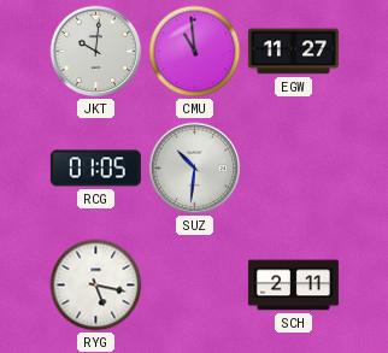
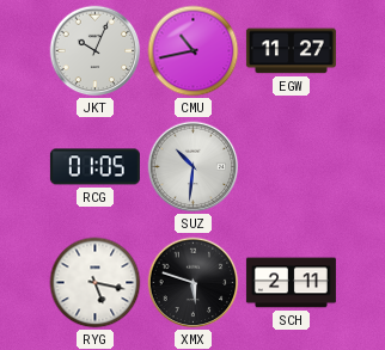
JKT: 10:01 -> 10:04
CMU: 10:59 -> 10:43
XMX: none -> 5:48
